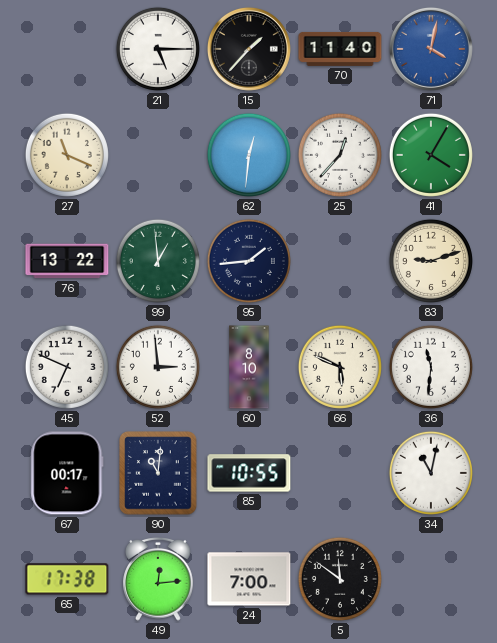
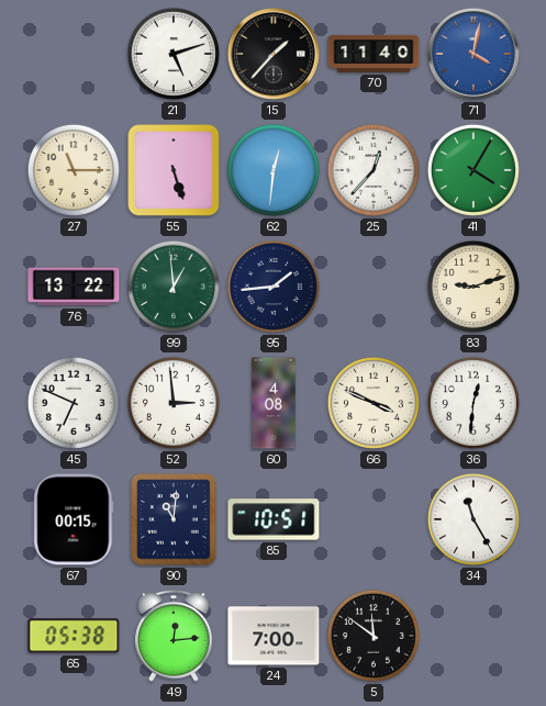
21: 5:15 -> 5:12
27: 11:19 -> 11:15
55: none -> 5:27
60: 8:10 -> 4:08
66: 5:49 -> 3:49
36: 11:31 -> 12:31
67: 00:17 -> 00:15
85: 10:55 -> 10:51
34: 11:02 -> 11:25
65: 17:38 -> 05:38
